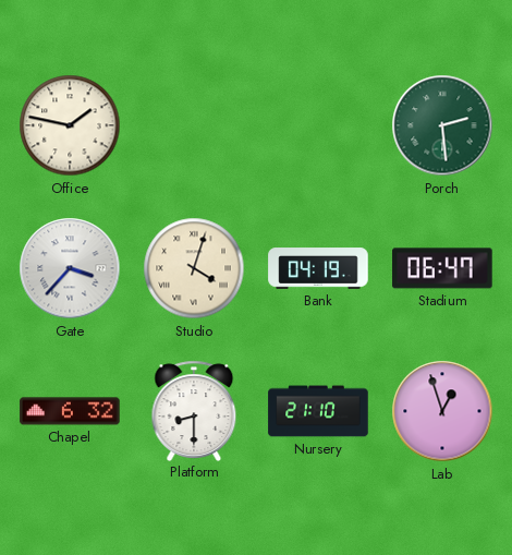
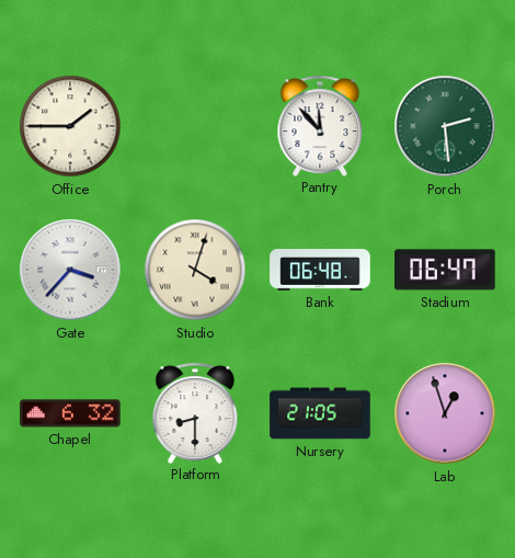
Office: 1:47 -> 1:45
Pantry: none -> 11:53
Bank: 04:19 -> 06:48
Nursery: 21:10 -> 21:05
